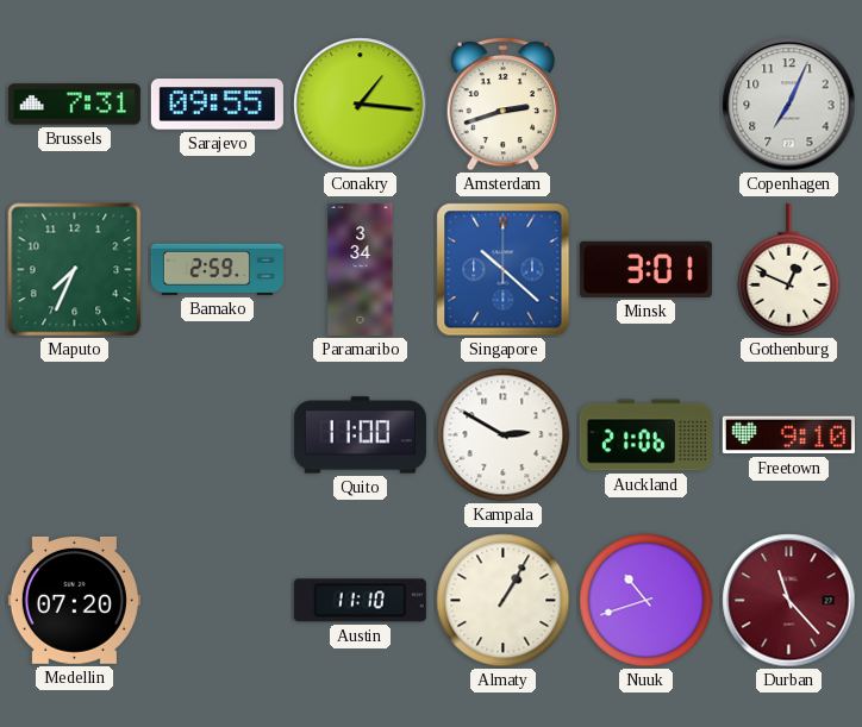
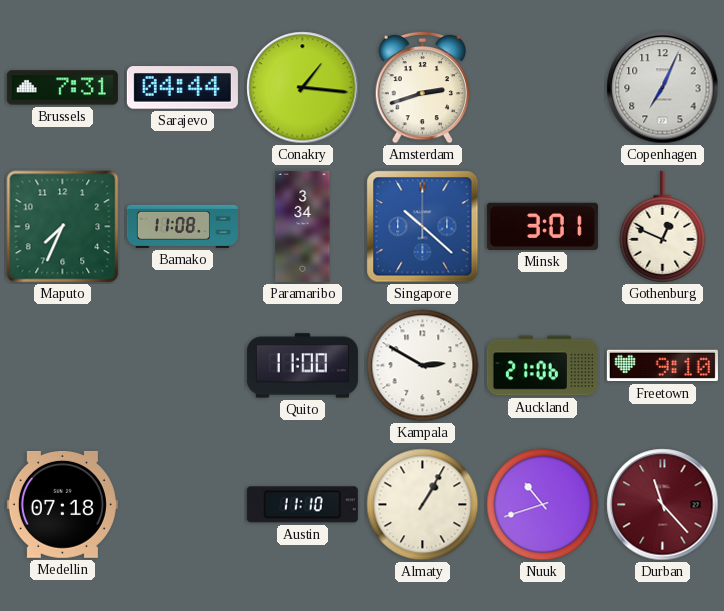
Sarajevo: 09:55 -> 04:44
Bamako: 2:59 -> 11:08
Medellin: 07:20 -> 07:18
